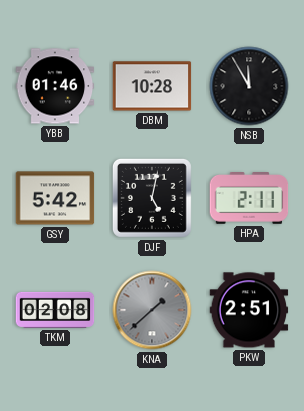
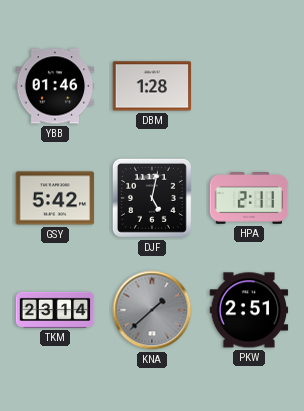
DBM: 10:28 -> 1:28
NSB: 11:55 -> none
TKM: 02:08 -> 23:14
